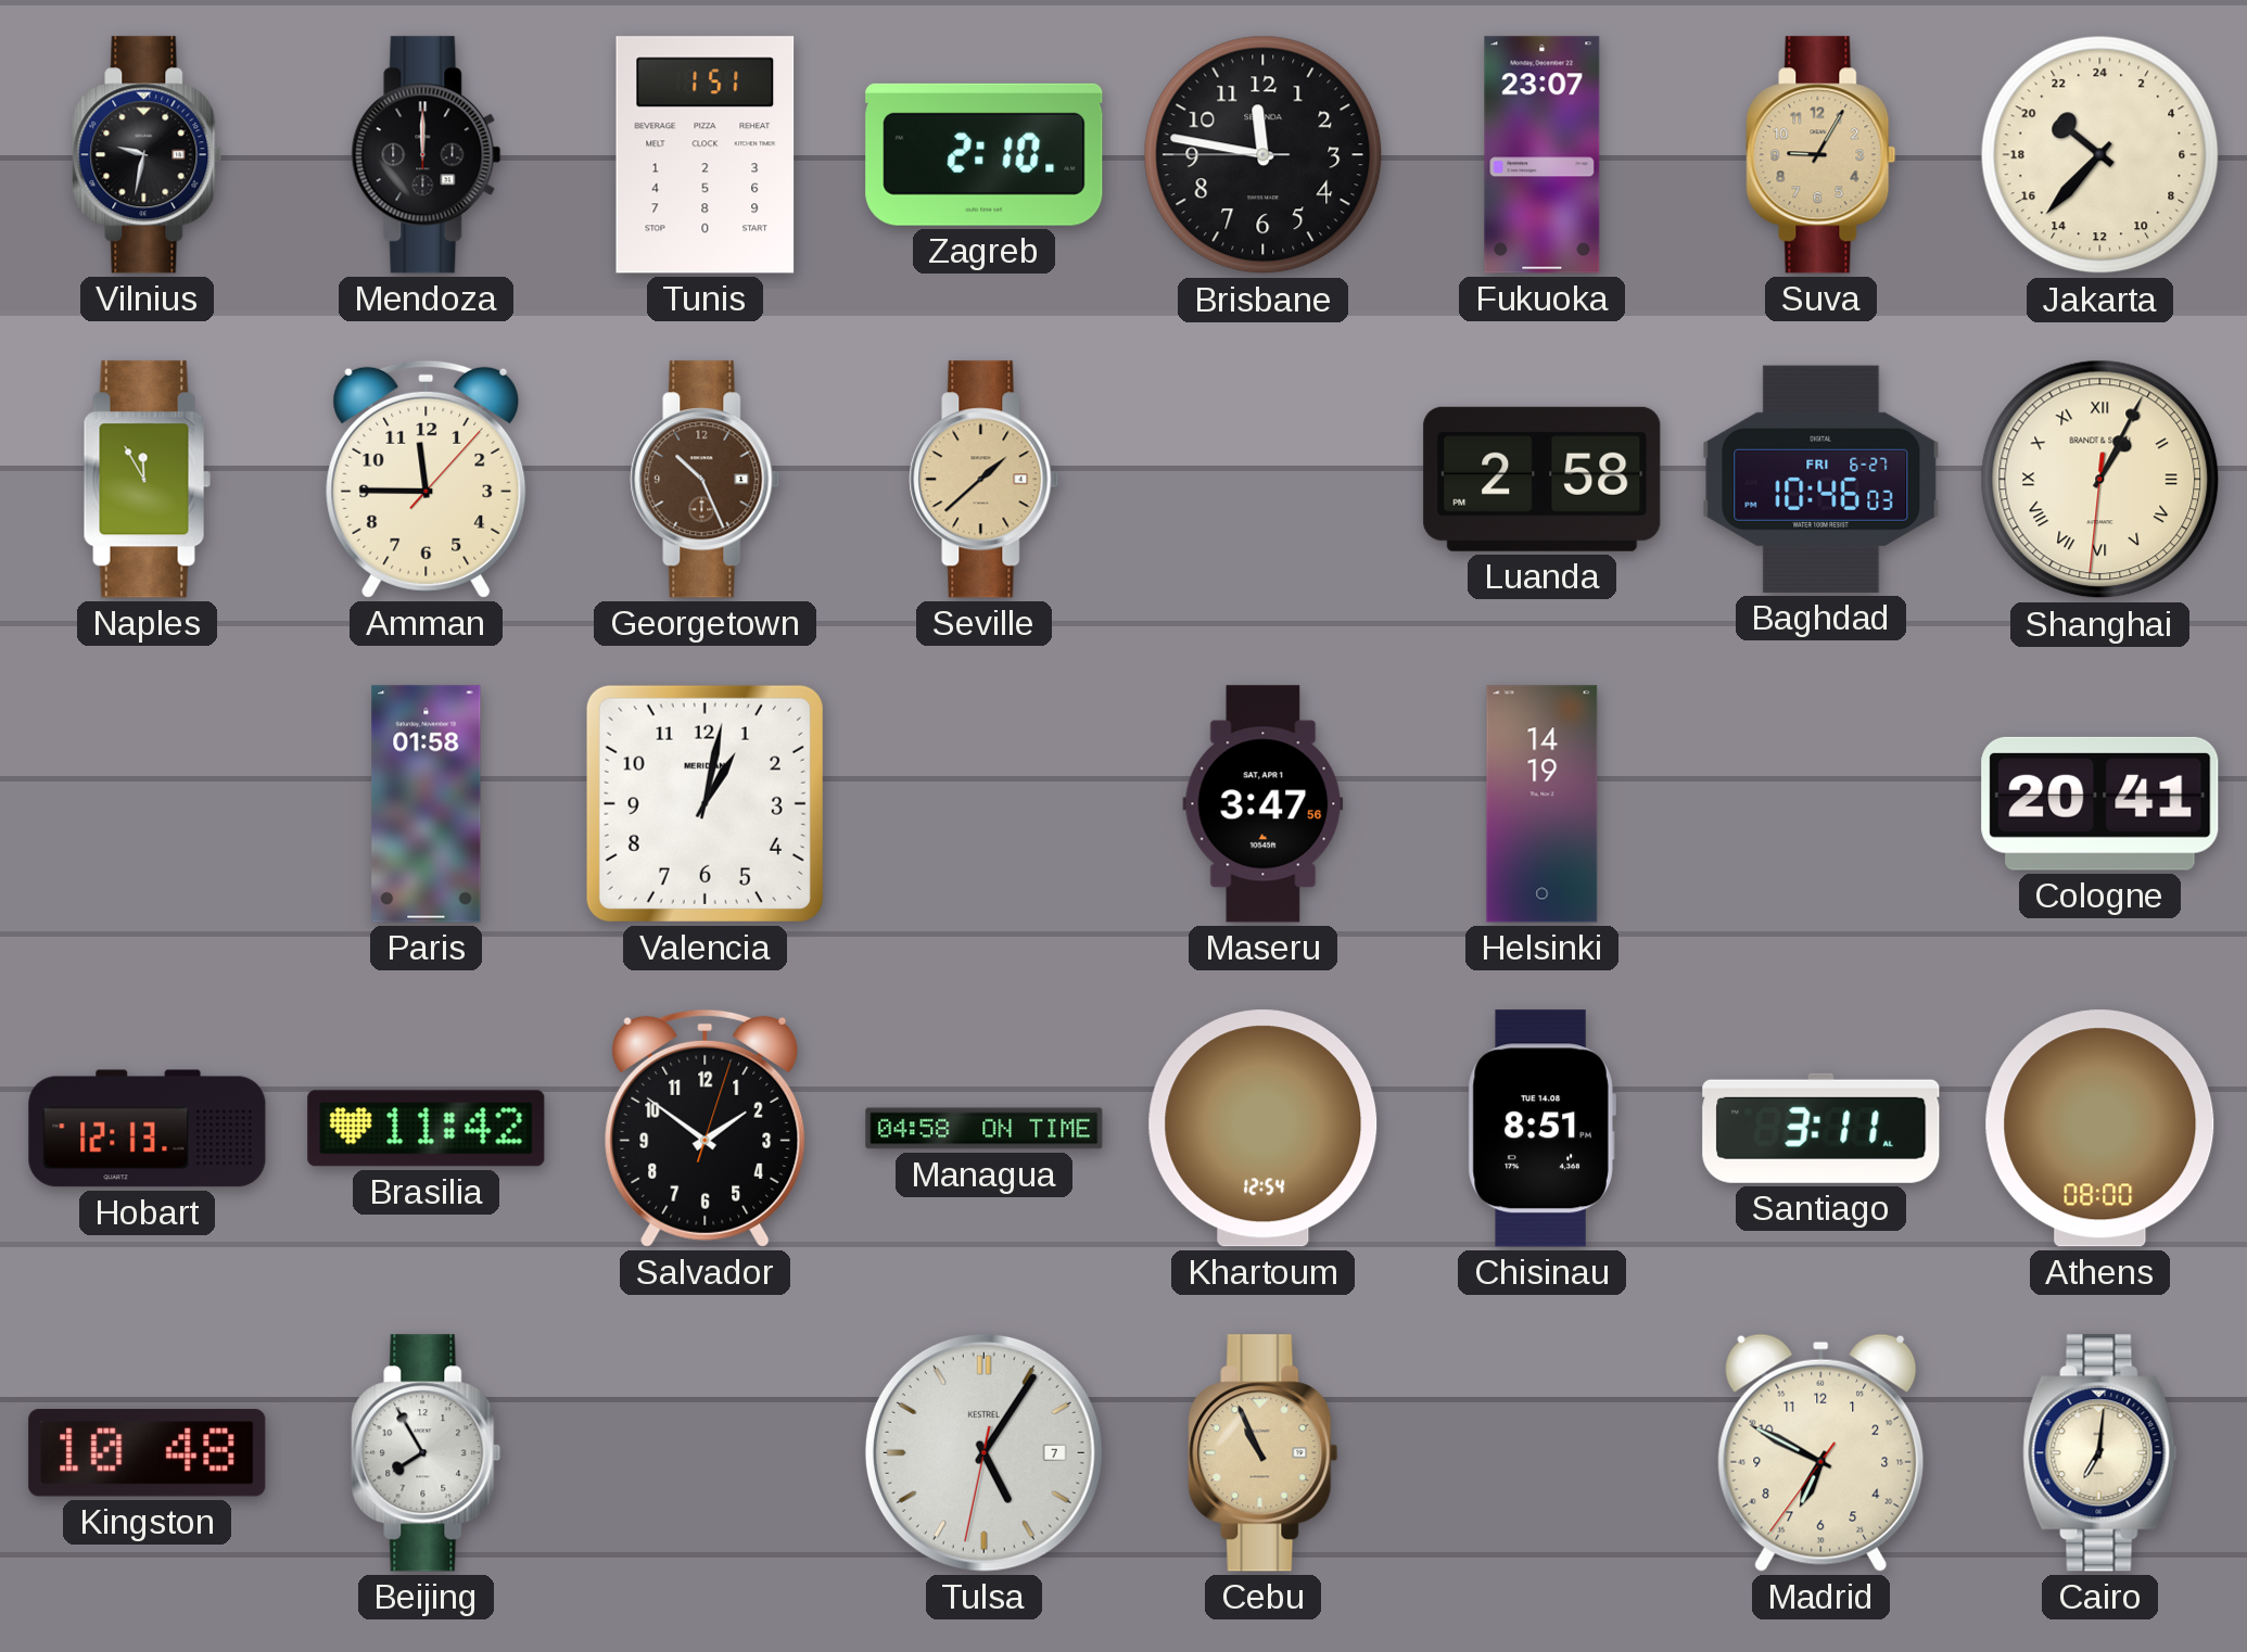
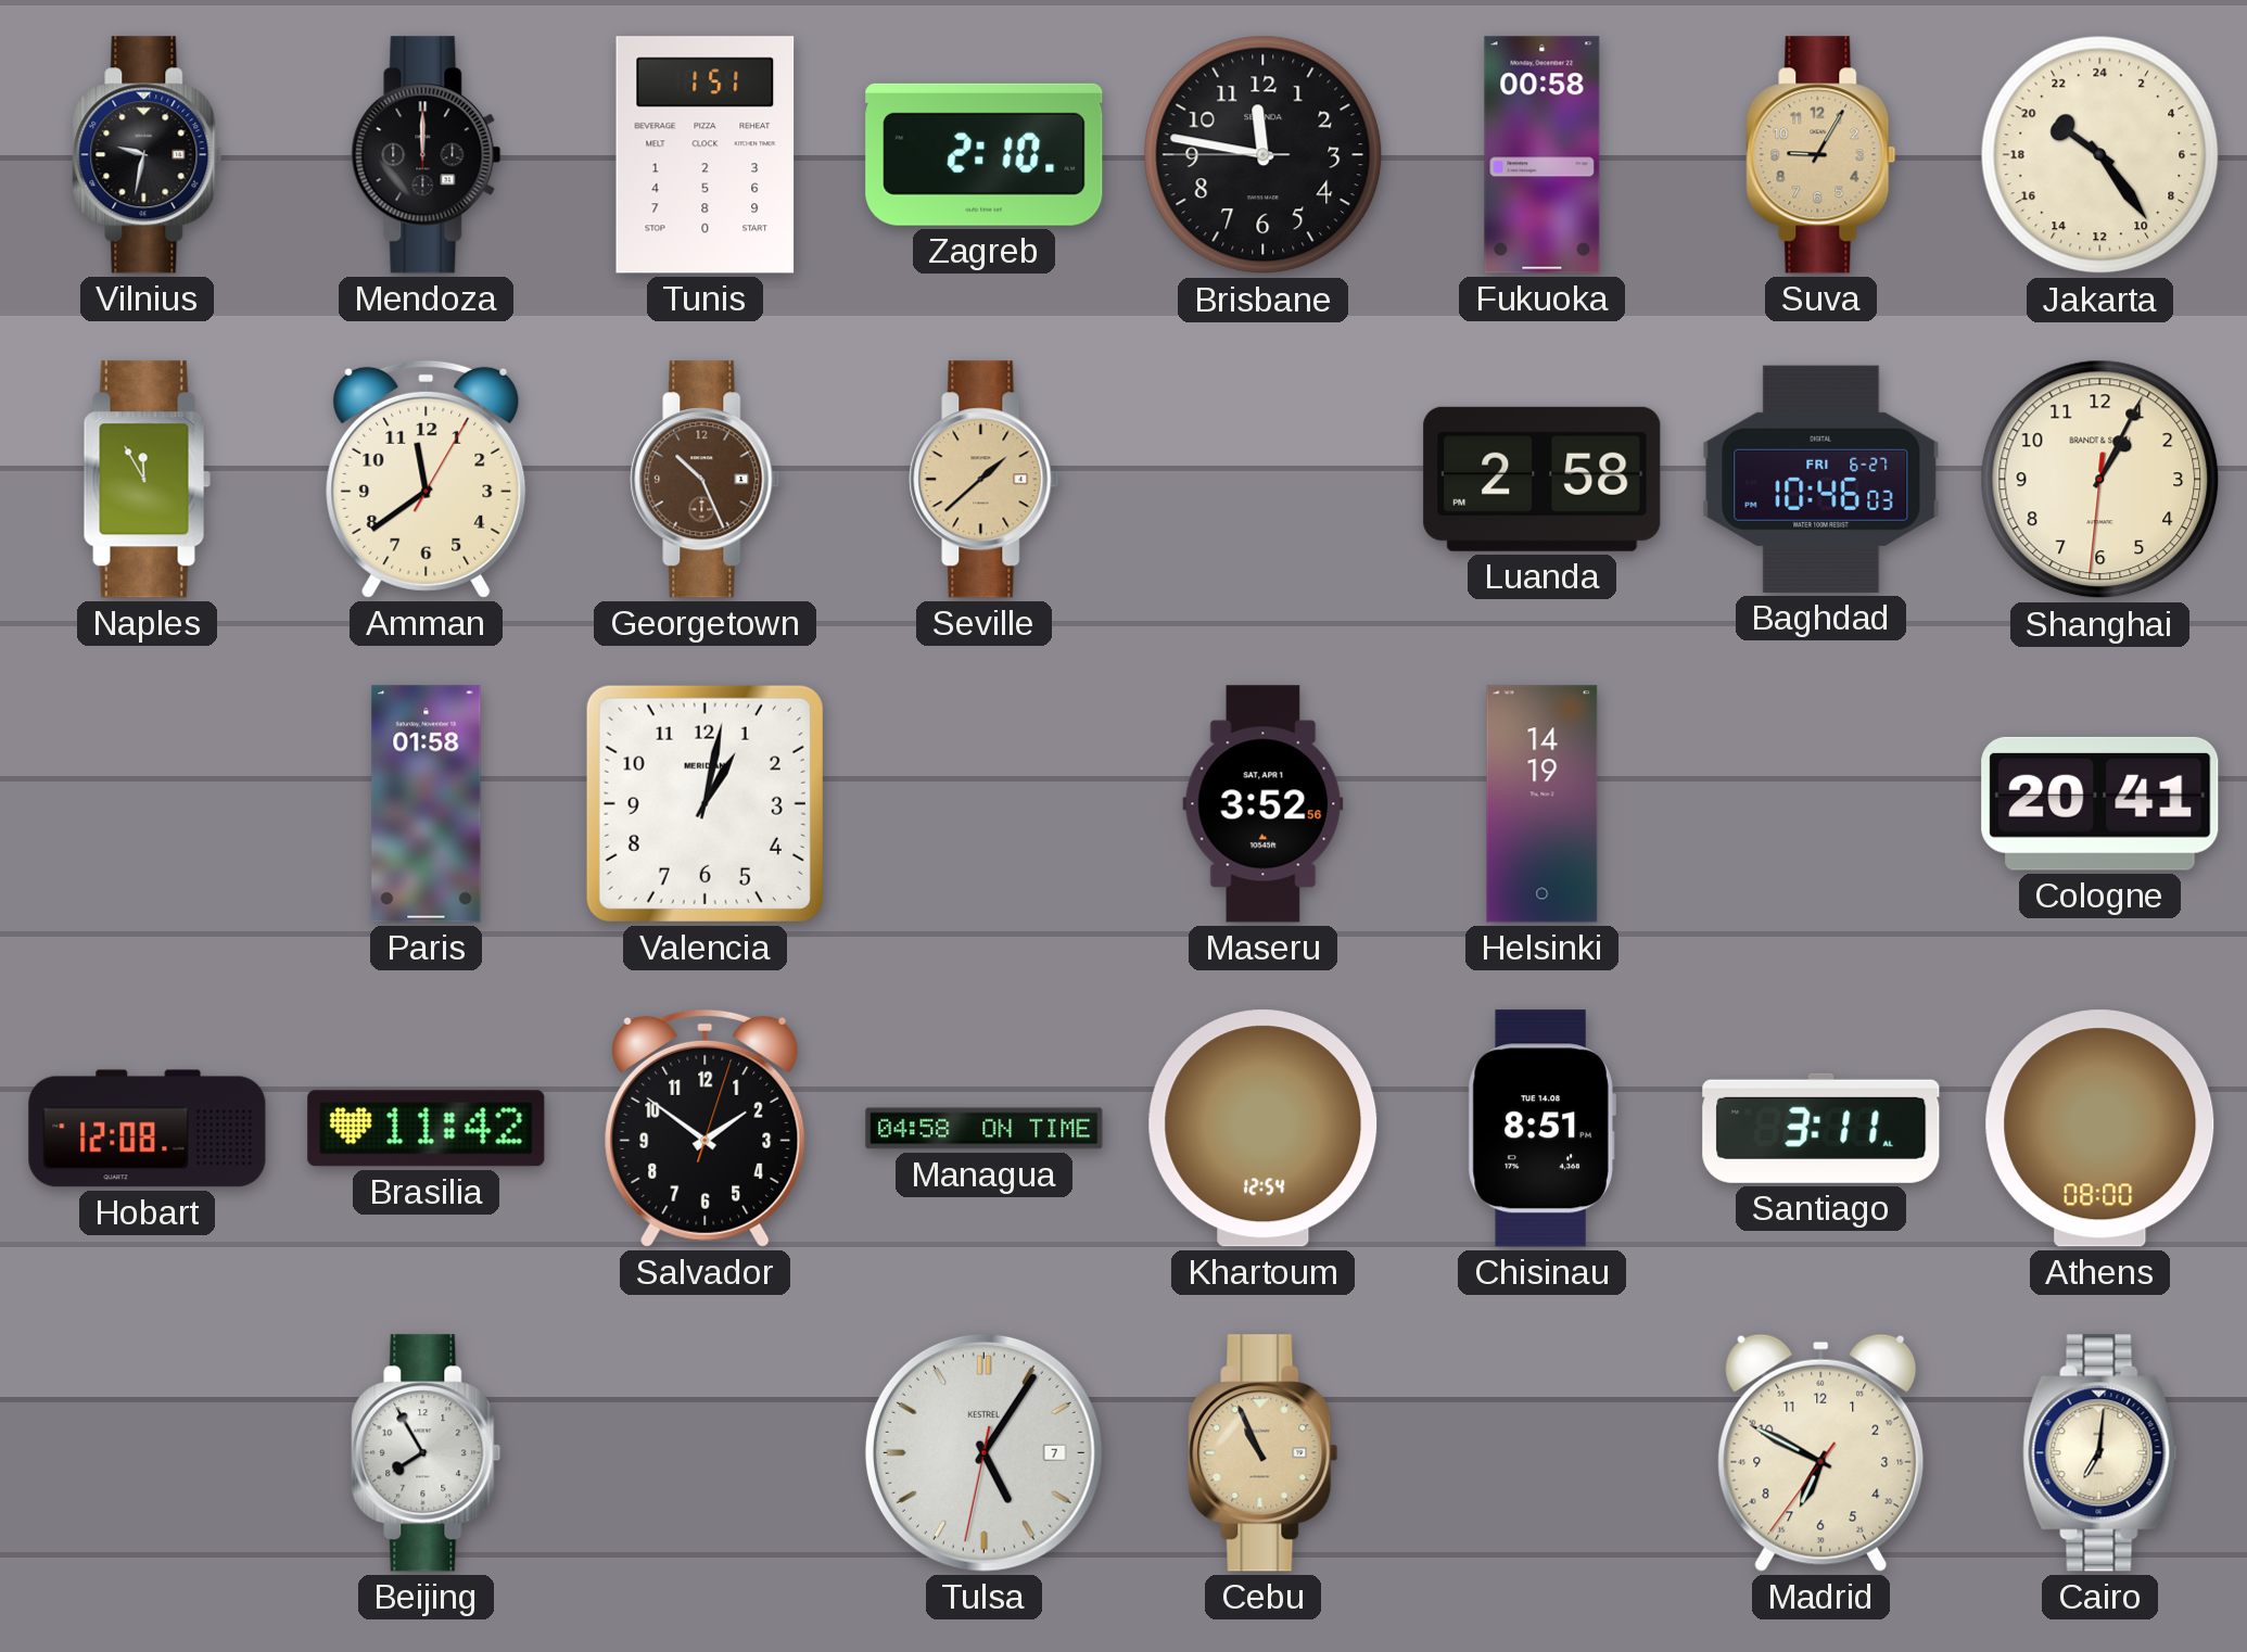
Fukuoka: 23:07 -> 00:58
Jakarta: 20:37 -> 20:24
Amman: 11:45 -> 11:39
Shanghai numerals: Roman -> Arabic
Maseru: 3:47 -> 3:52
Hobart: 12:13 -> 12:08
Kingston: 10:48 -> none
